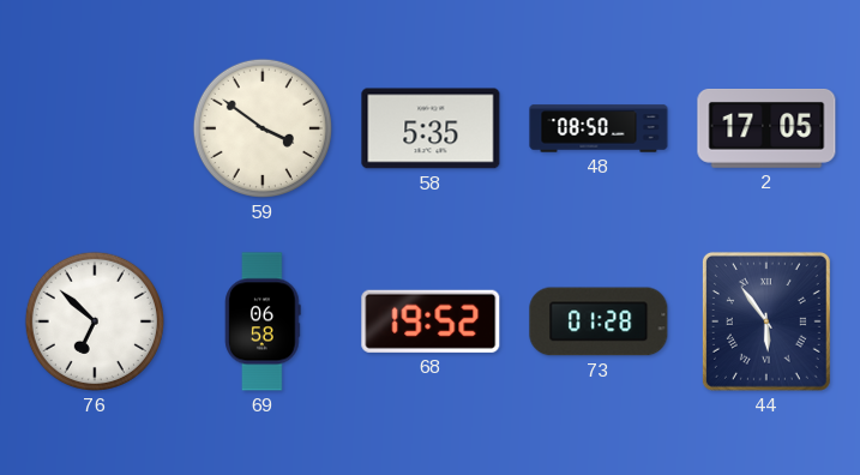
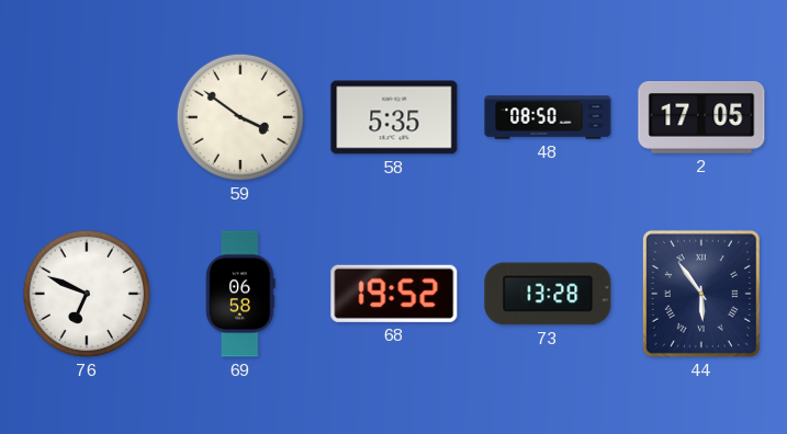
76: 6:52 -> 6:49
73: 01:28 -> 13:28
